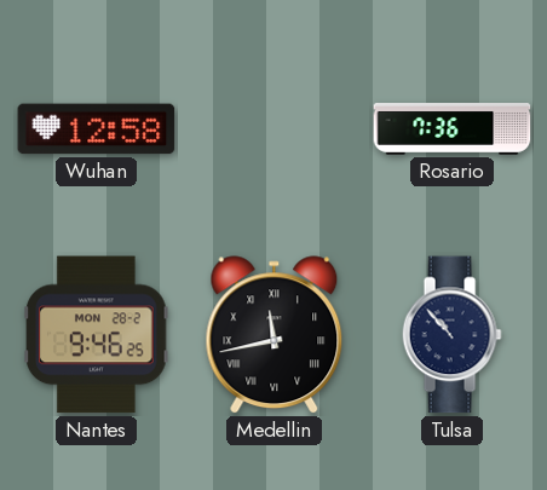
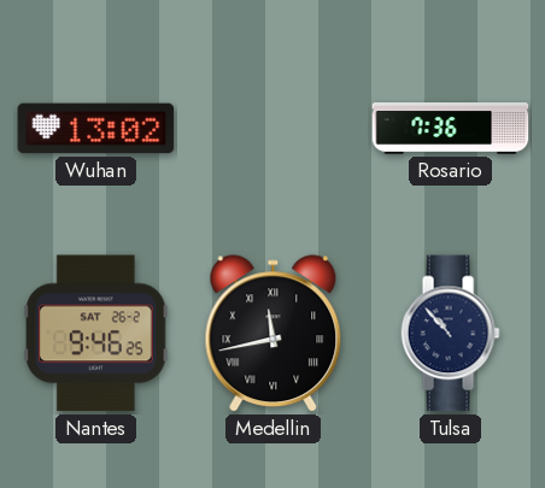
Wuhan: 12:58 -> 13:02
Nantes date: MON 28-2 -> SAT 26-2
